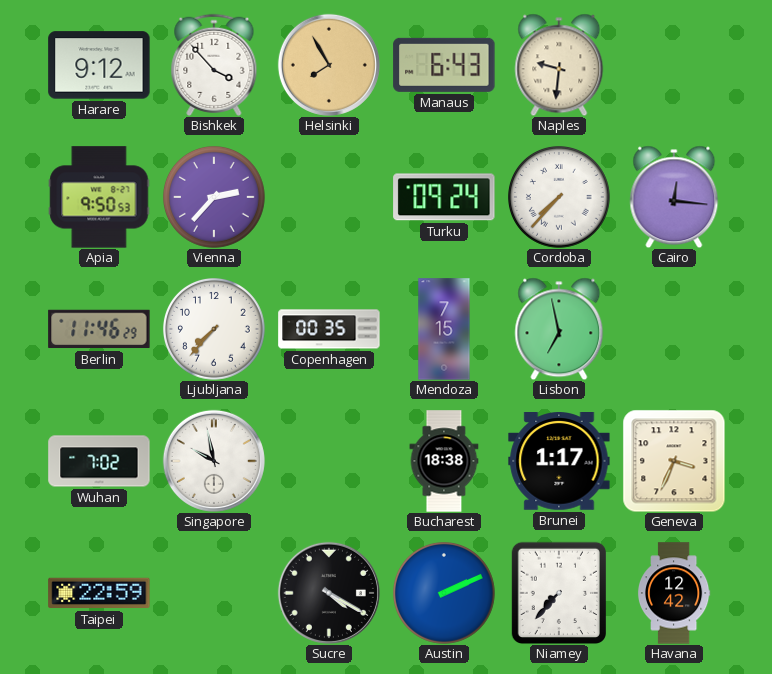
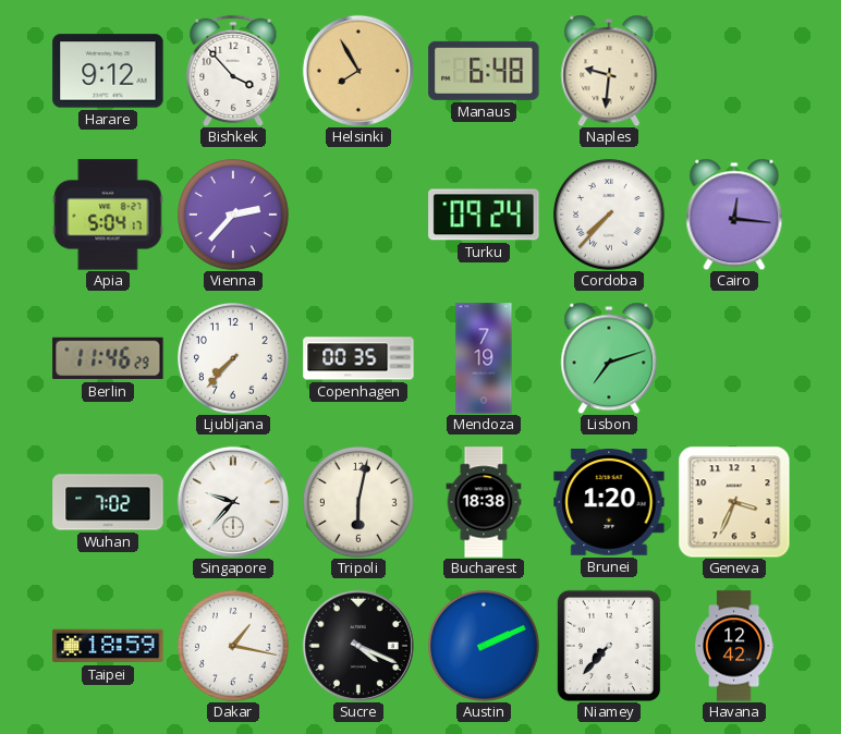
Manaus: 6:43 -> 6:48
Apia: 9:50 -> 5:04
Mendoza: 7:15 -> 7:19
Lisbon: 6:58 -> 7:12
Singapore: 9:58 -> 9:37
Tripoli: none -> 6:02
Brunei: 1:17 -> 1:20
Taipei: 22:59 -> 18:59
Dakar: none -> 1:17
Sucre: 4:20 -> 4:19
